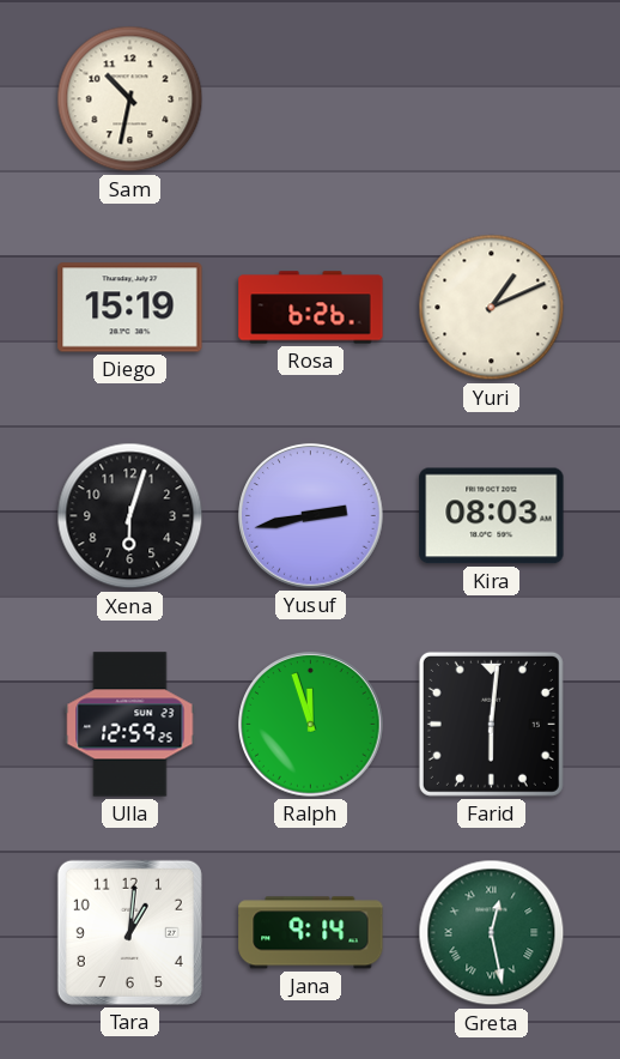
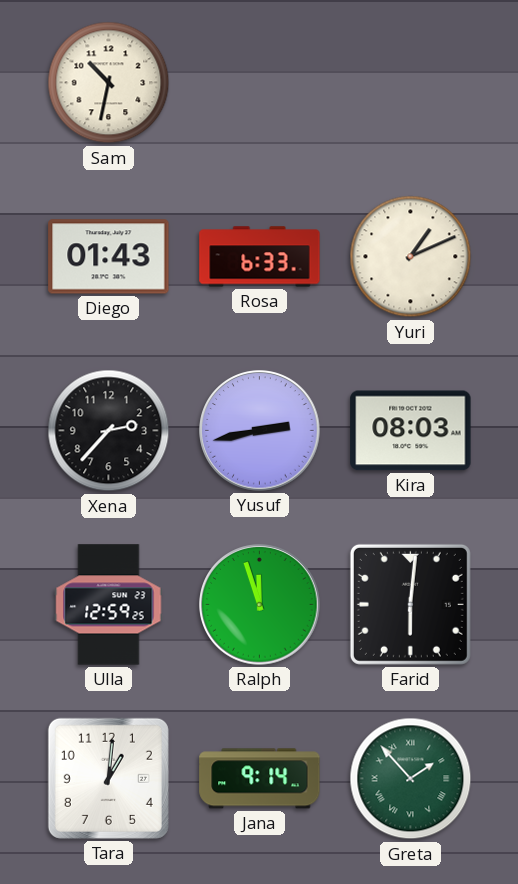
Diego: 15:19 -> 01:43
Rosa: 6:26 -> 6:33
Xena: 6:03 -> 2:37
Greta: 12:28 -> 1:53
